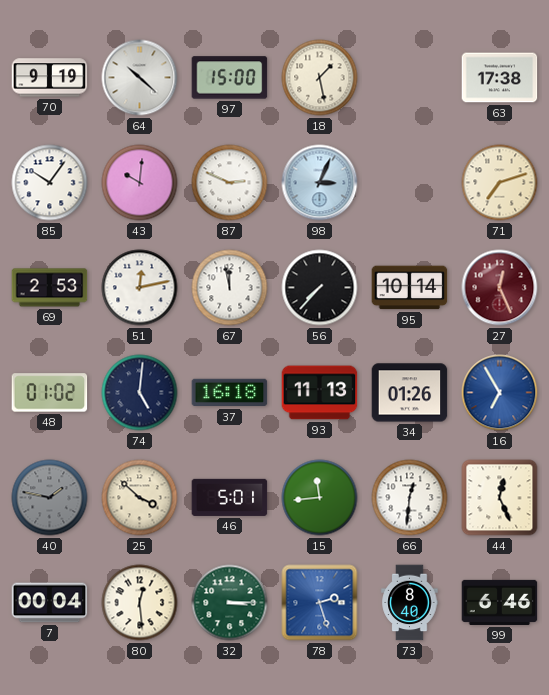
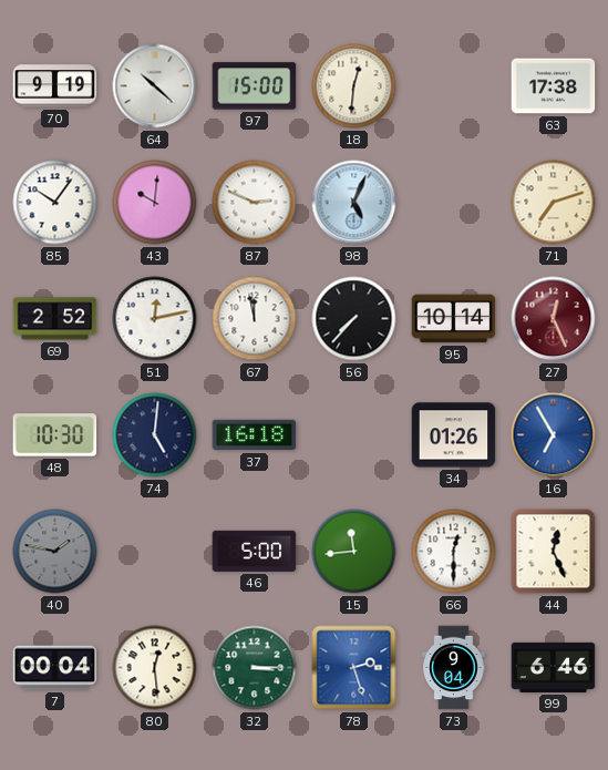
18: 1:28 -> 12:31
98: 3:04 -> 5:04
69: 2:53 -> 2:52
48: 01:02 -> 10:30
93: 11:13 -> none
25: 3:52 -> none
46: 5:01 -> 5:00
66: 12:31 -> 12:30
73: 8:40 -> 9:04
